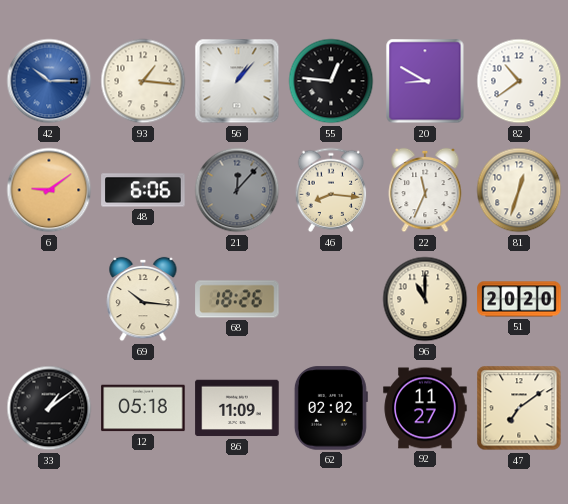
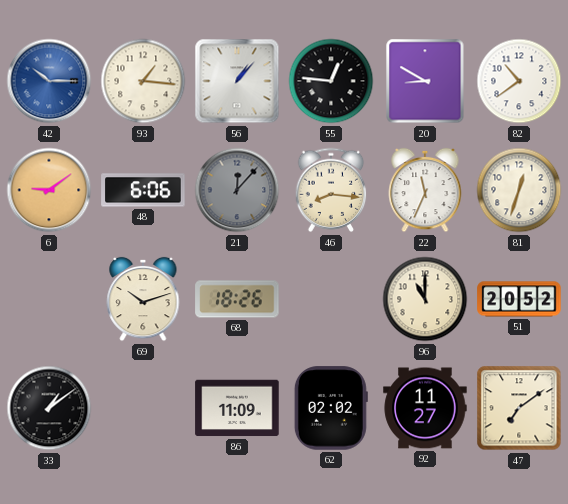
69: 10:16 -> 10:12
51: 20:20 -> 20:52
12: 05:18 -> none
